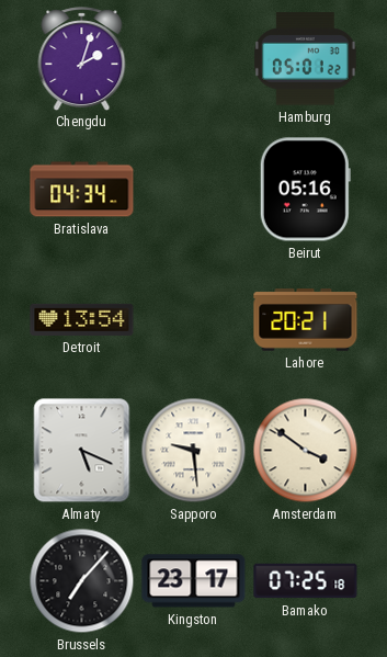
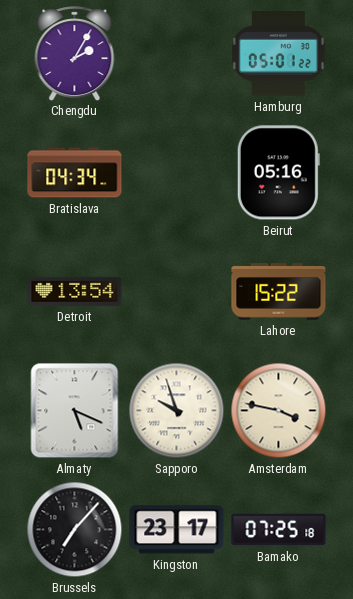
Chengdu: 2:03 -> 2:05
Lahore: 20:21 -> 15:22
Sapporo: 9:29 -> 9:57
Amsterdam: 3:51 -> 3:47
